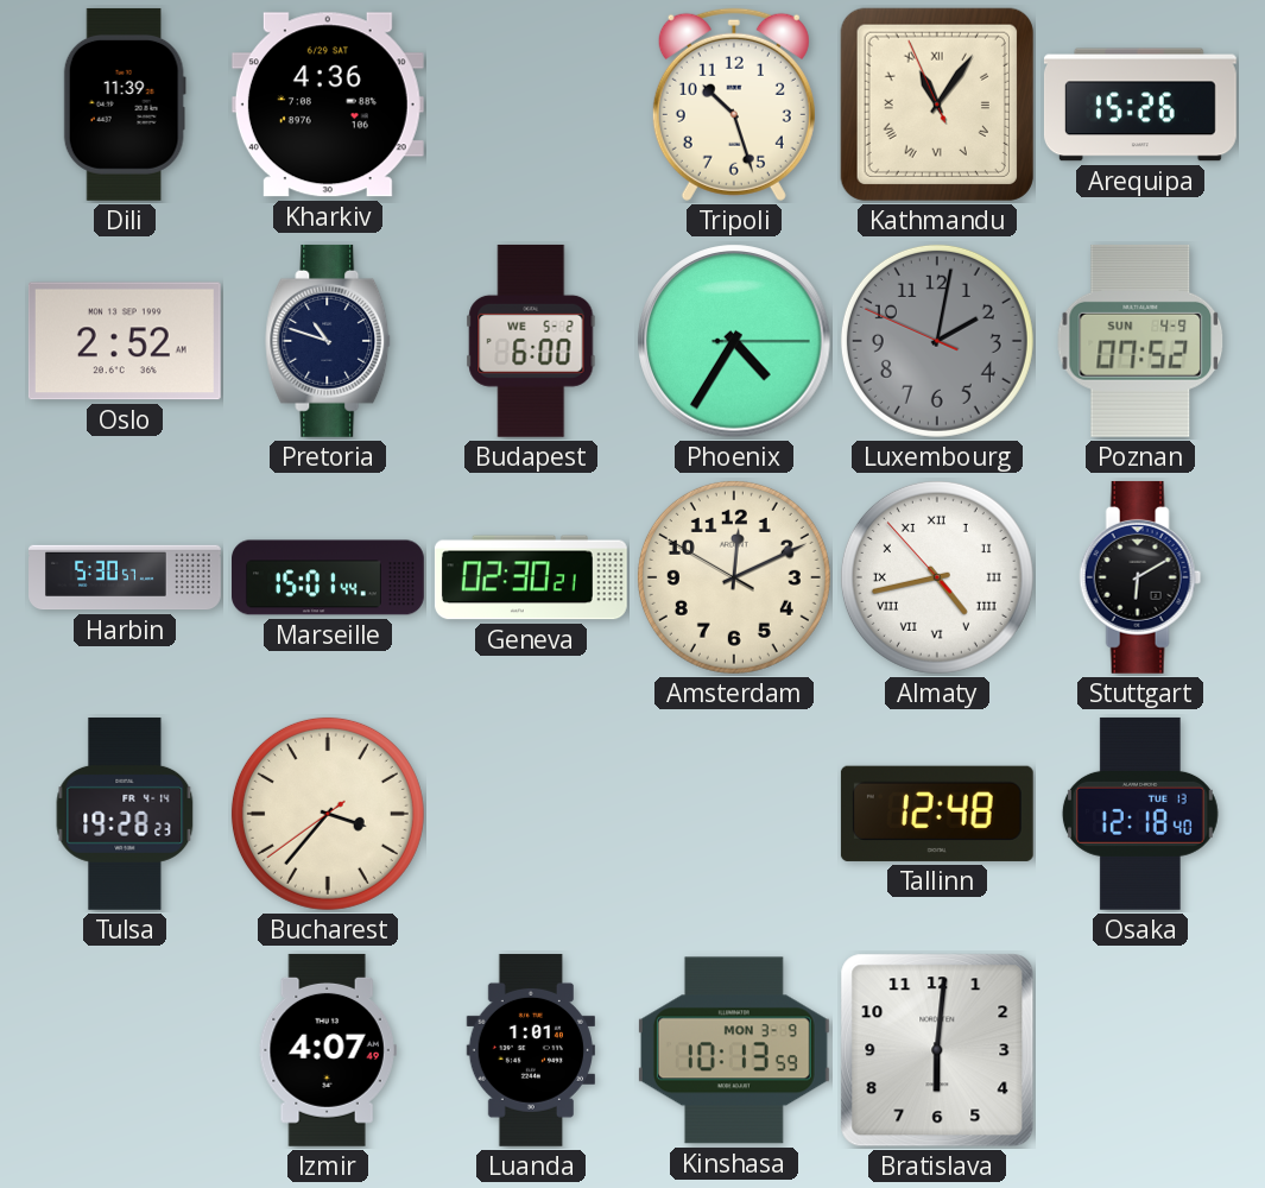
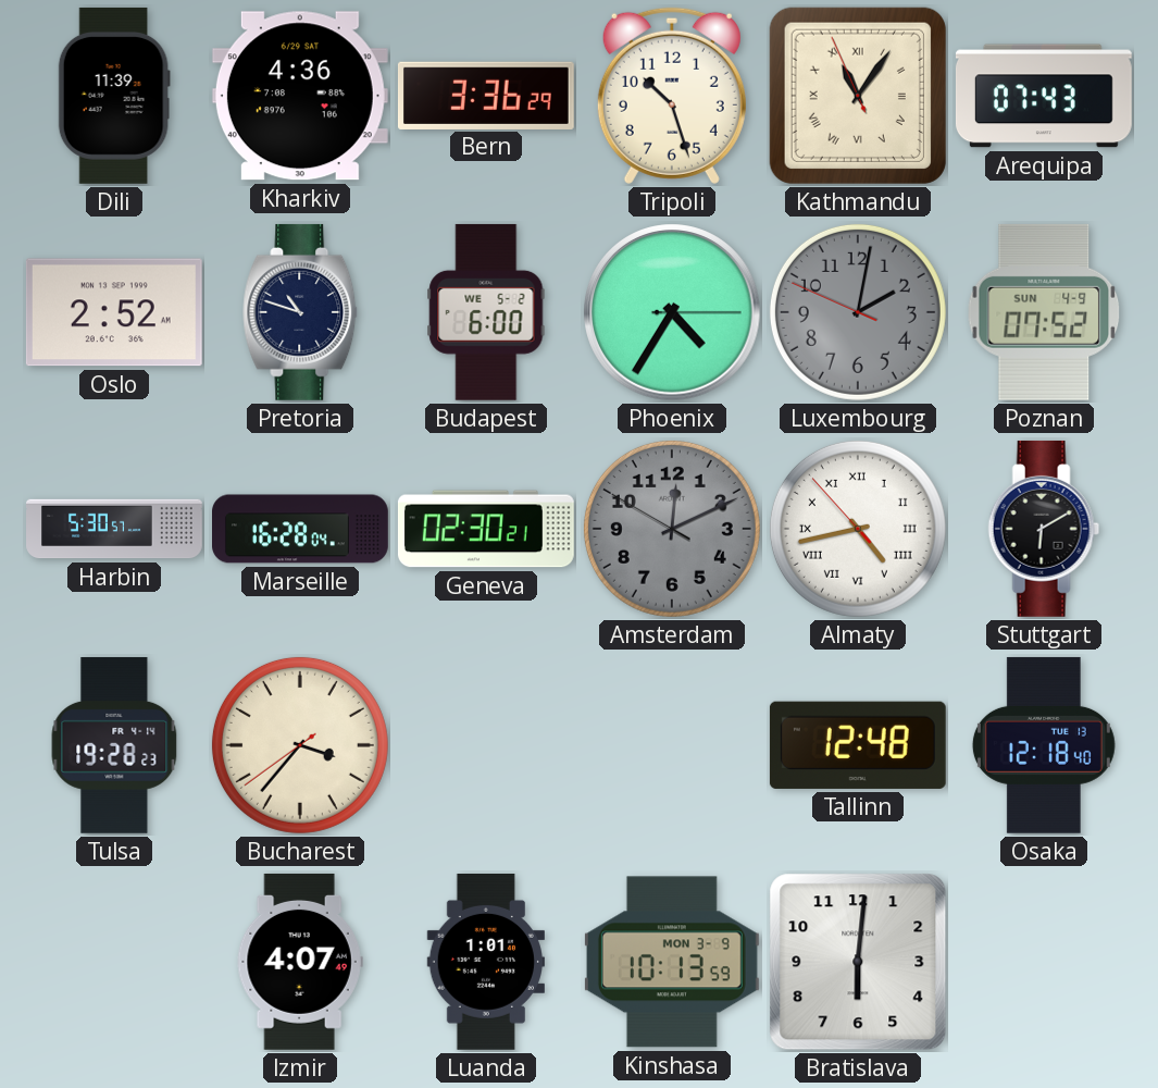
Bern: none -> 3:36
Arequipa: 15:26 -> 07:43
Marseille: 15:01 -> 16:28
Amsterdam dial: cream -> grey
